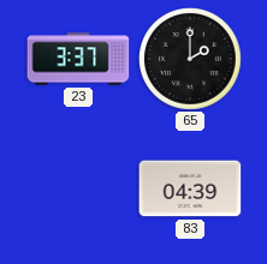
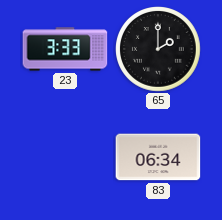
23: 3:37 -> 3:33
83: 04:39 -> 06:34
